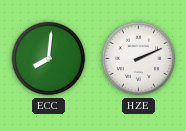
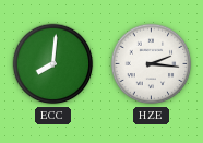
HZE: 2:11 -> 2:16
